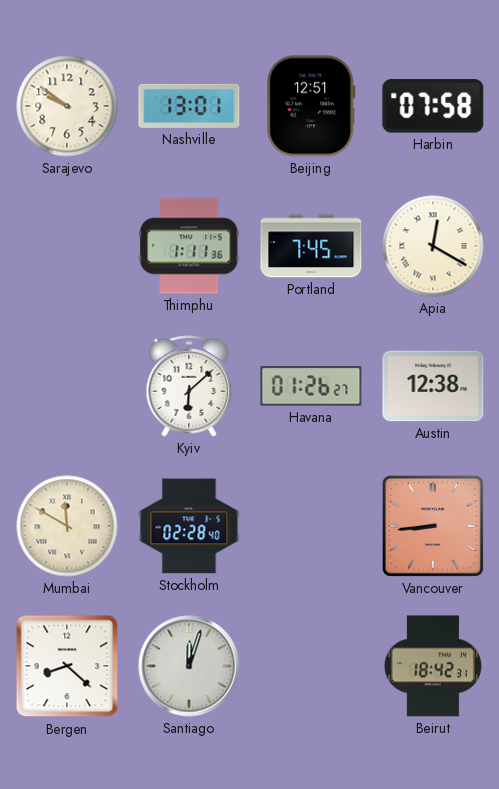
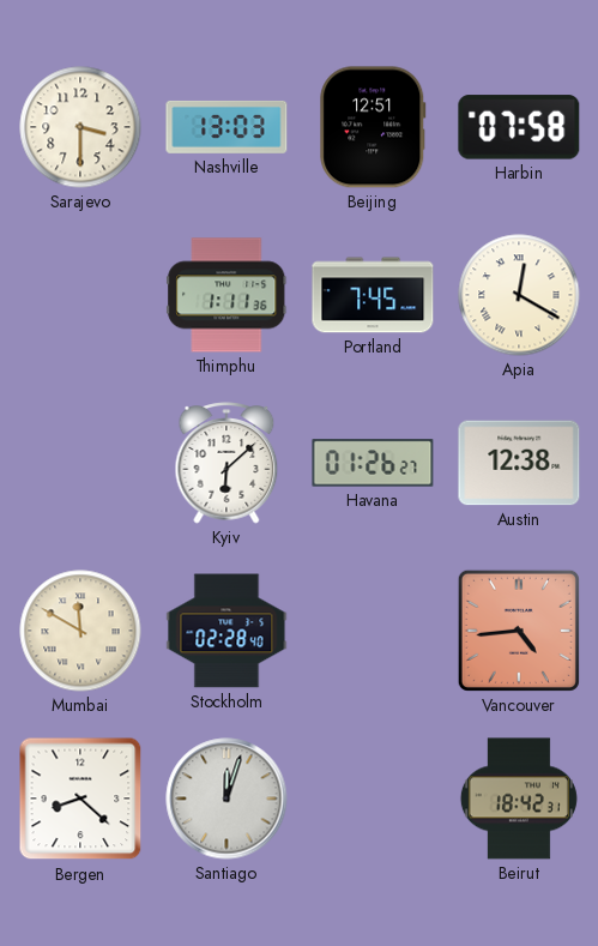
Sarajevo: 9:51 -> 3:30
Nashville: 13:01 -> 13:03
Vancouver: 8:44 -> 4:44
